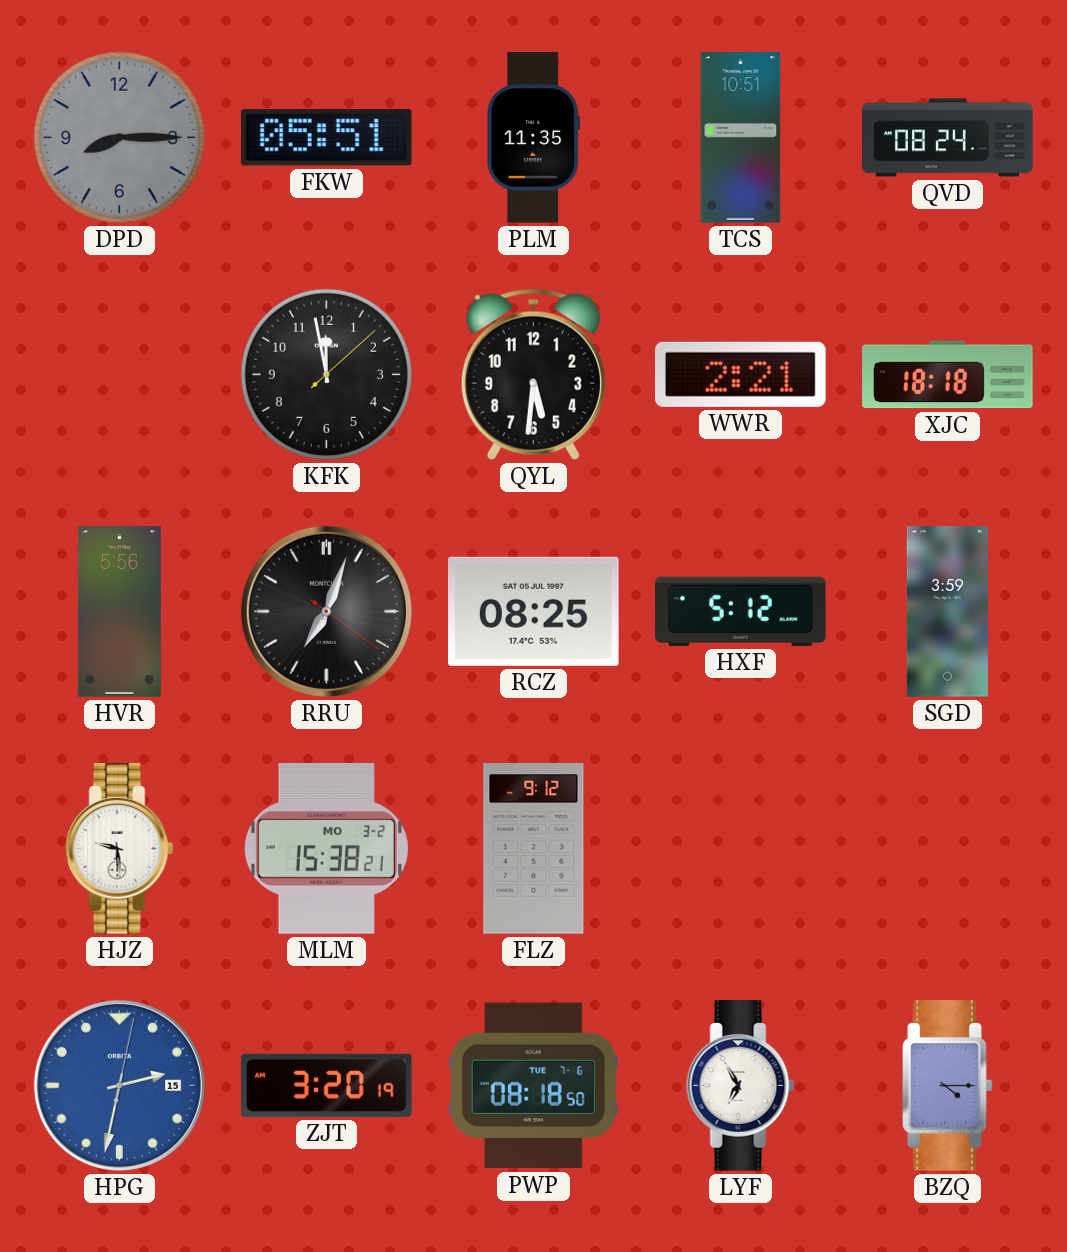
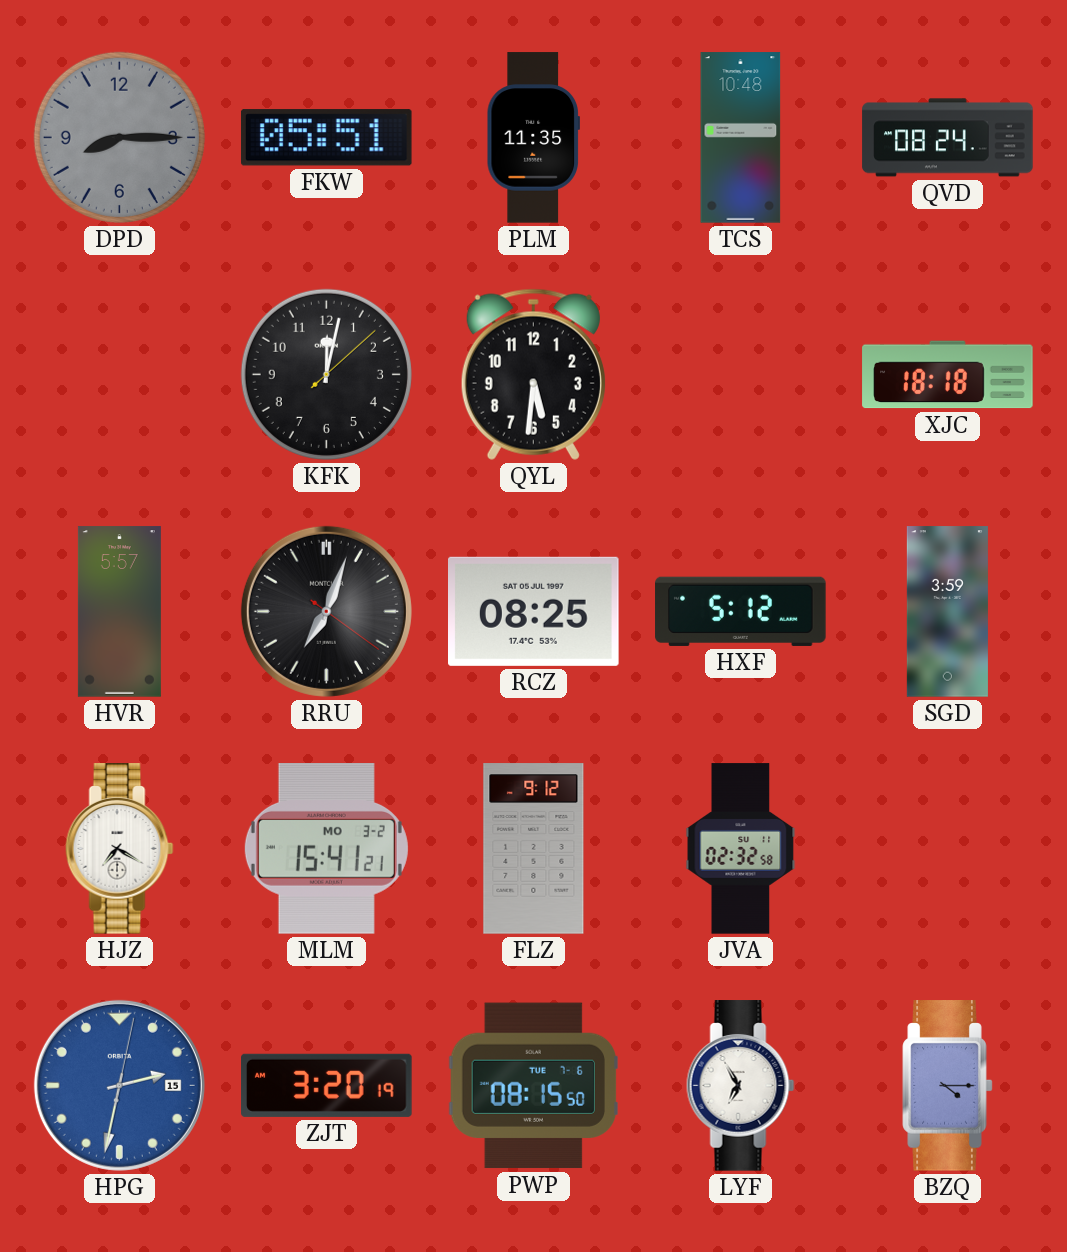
TCS: 10:51 -> 10:48
KFK: 11:58 -> 12:02
WWR: 2:21 -> none
HVR: 5:56 -> 5:57
HJZ: 9:29 -> 7:20
MLM: 15:38 -> 15:41
JVA: none -> 02:32
PWP: 08:18 -> 08:15
